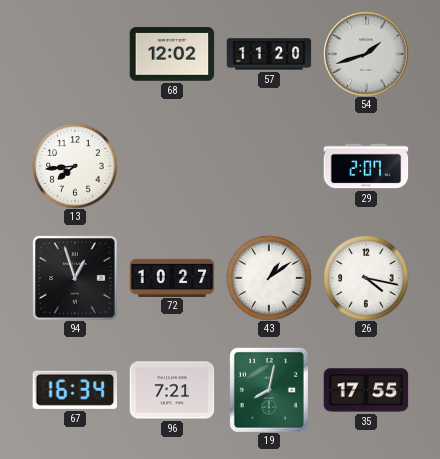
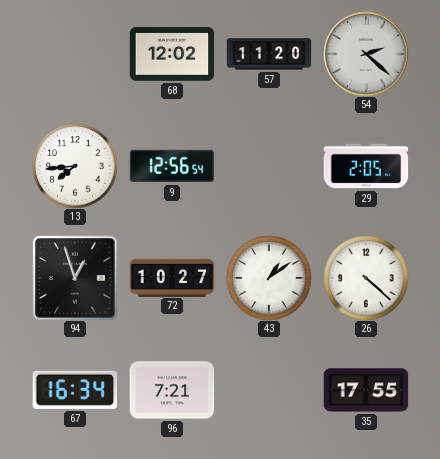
54: 1:42 -> 2:22
9: none -> 12:56
29: 2:07 -> 2:05
26: 4:17 -> 4:22
19: 8:02 -> none
